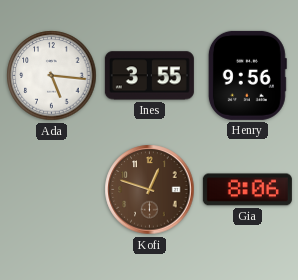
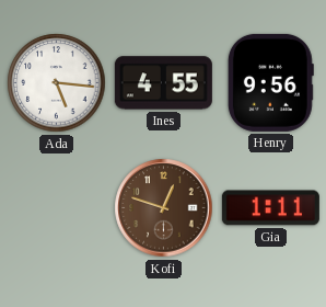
Ines: 3:55 -> 4:55
Gia: 8:06 -> 1:11
